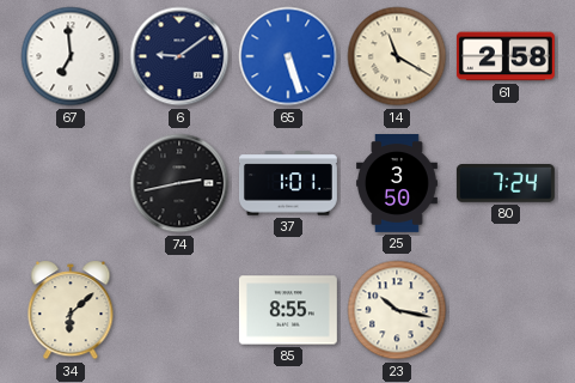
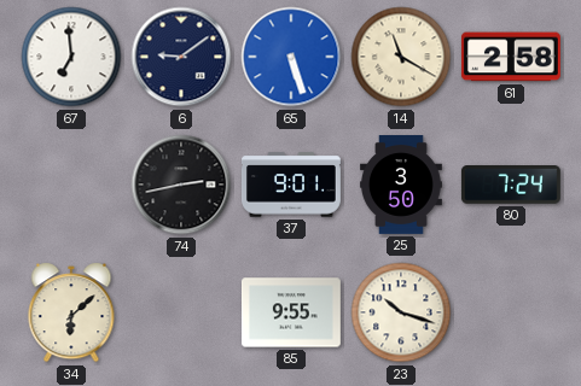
37: 1:01 -> 9:01
85: 8:55 -> 9:55
23: 10:17 -> 10:18
